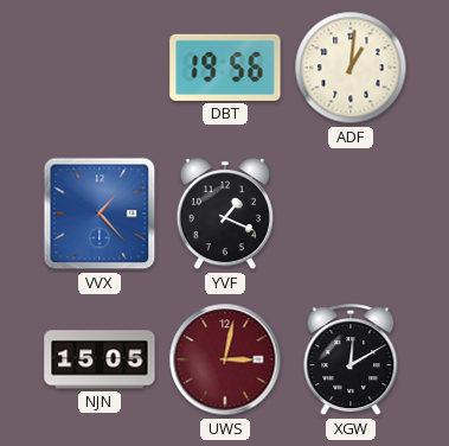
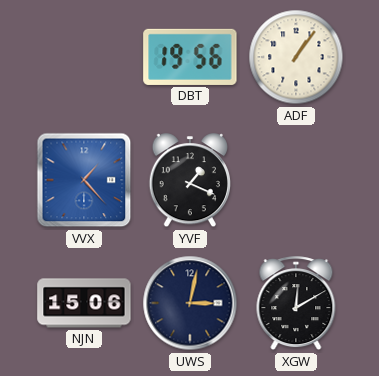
ADF: 1:01 -> 1:06
NJN: 15:05 -> 15:06
UWS dial: burgundy -> navy
